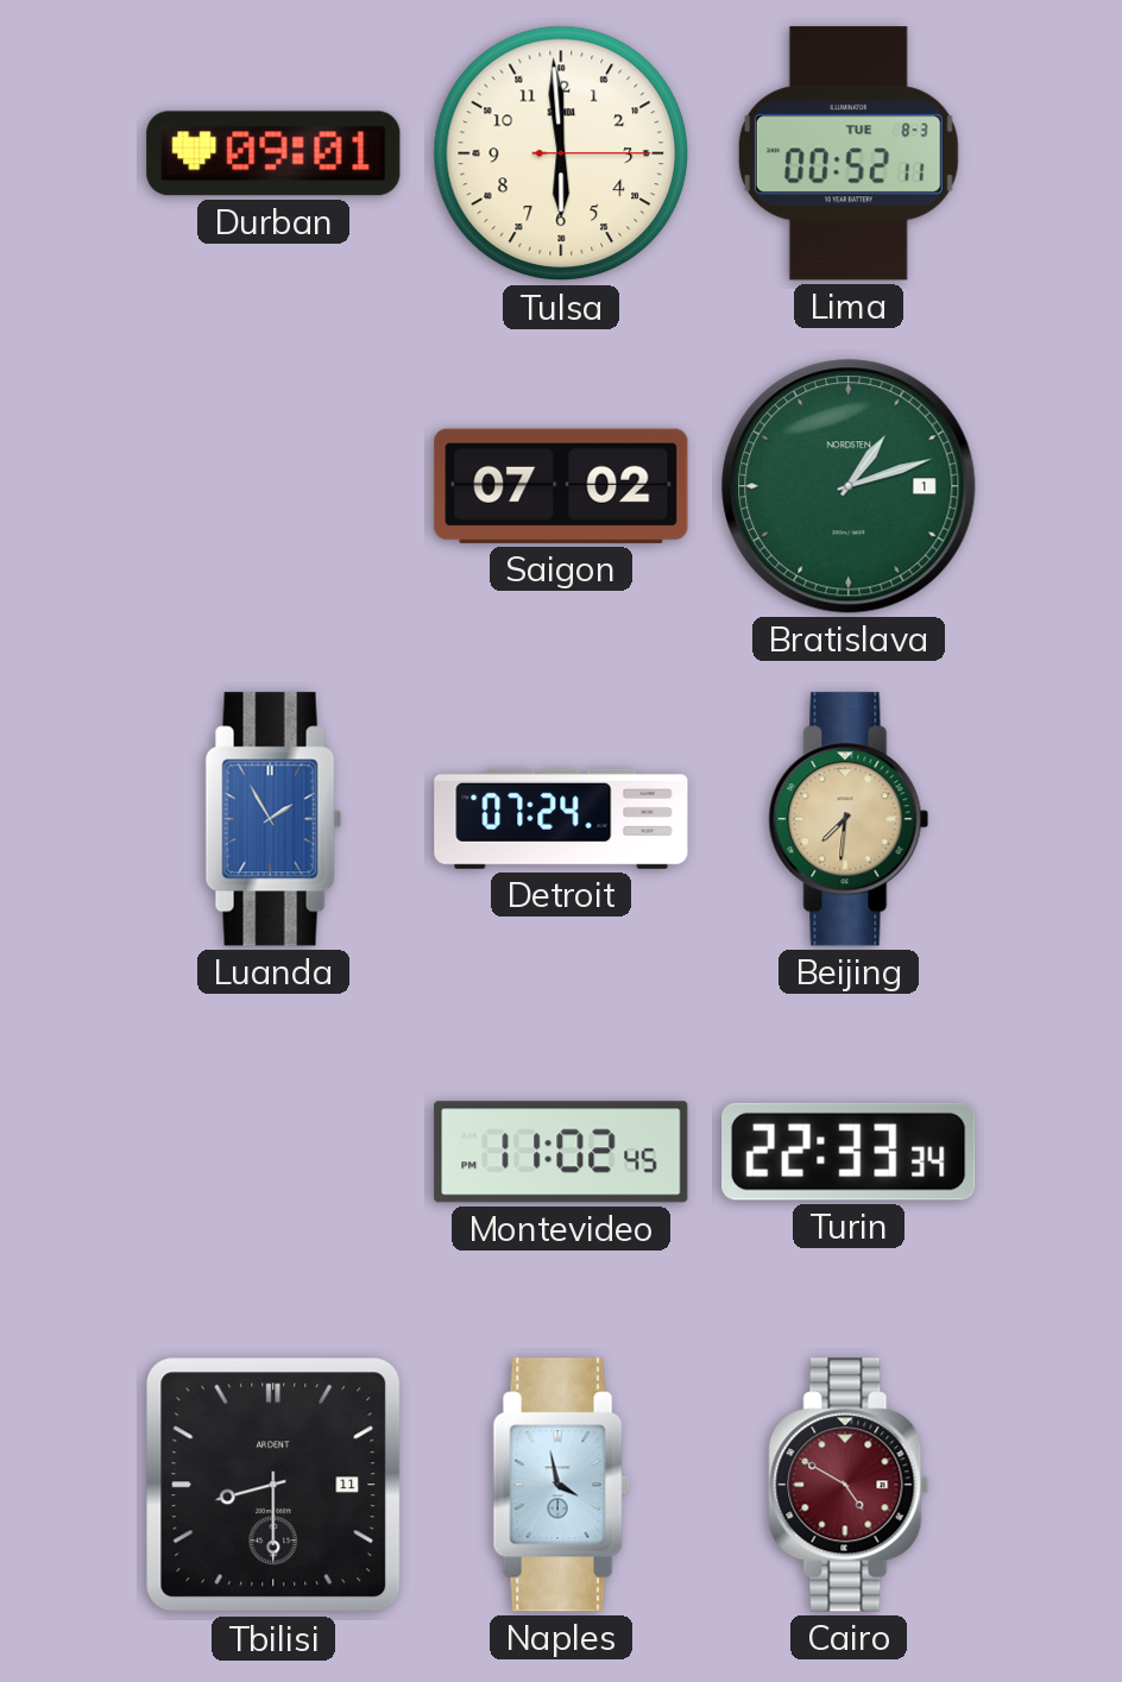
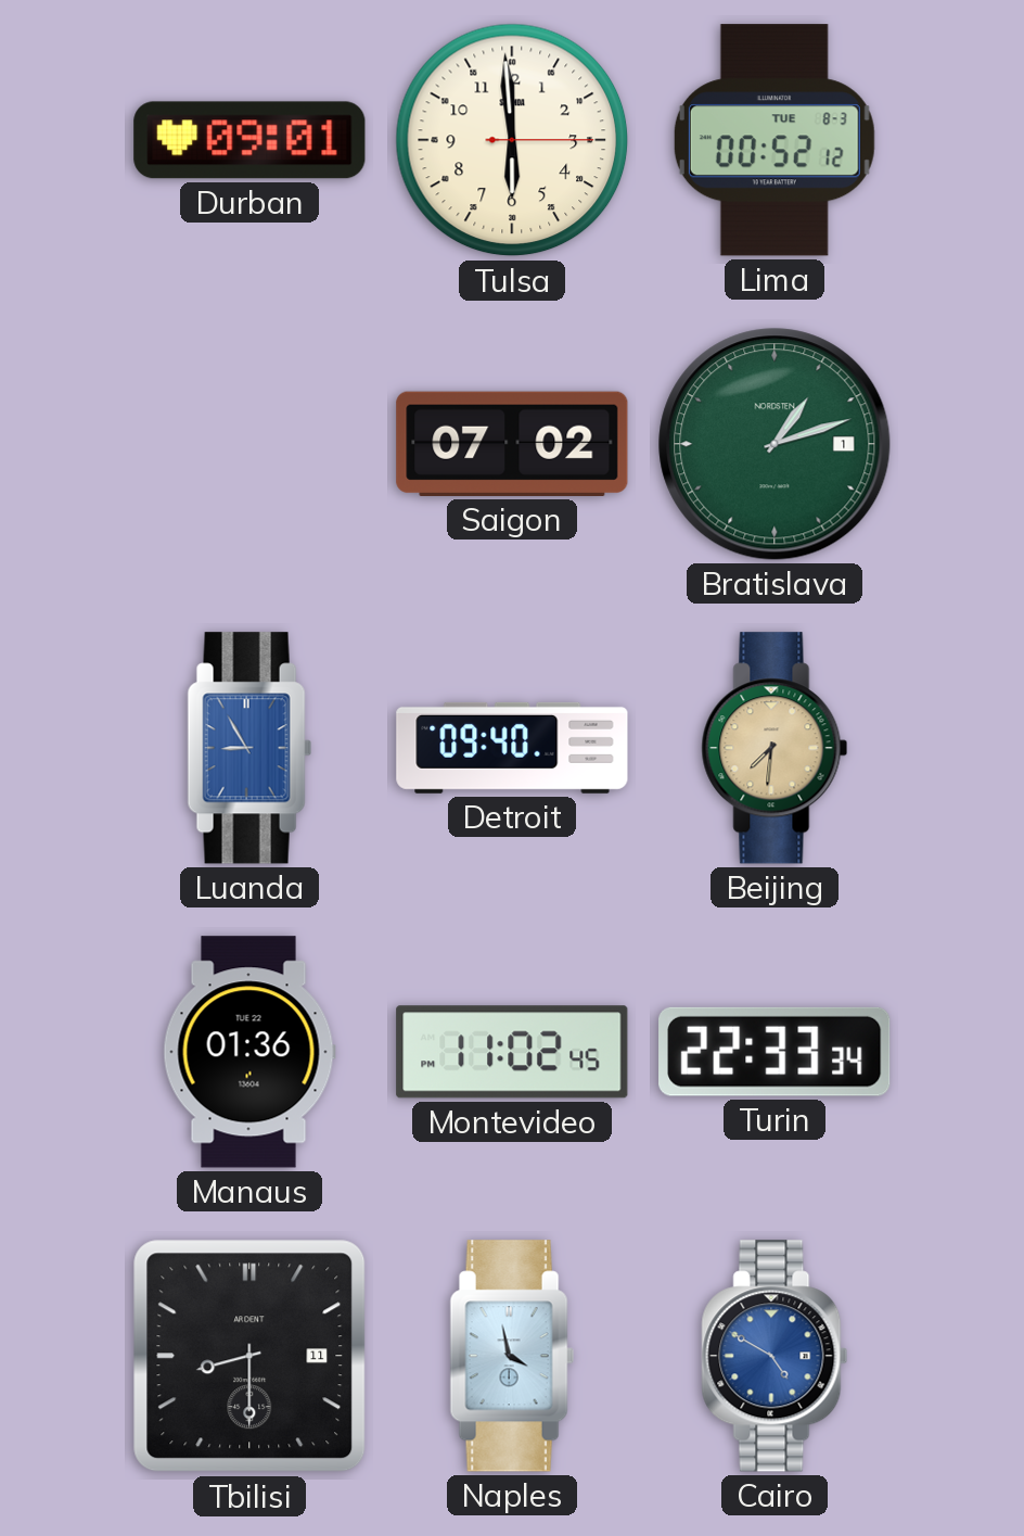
Lima: 00:52:11 -> 00:52:12
Luanda: 1:55 -> 8:55
Detroit: 07:24 -> 09:40
Manaus: none -> 01:36
Cairo dial: burgundy -> blue
